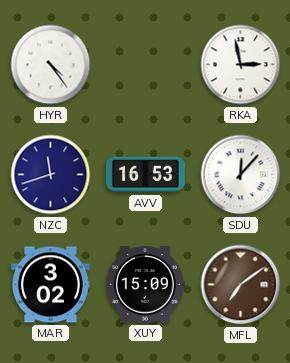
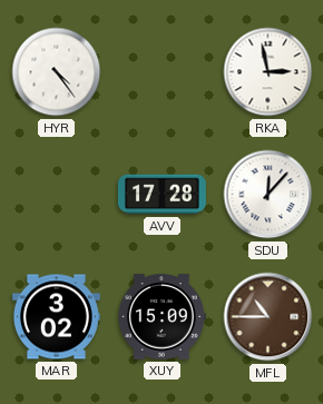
NZC: 11:42 -> none
AVV: 16:53 -> 17:28
MFL: 7:09 -> 10:45
